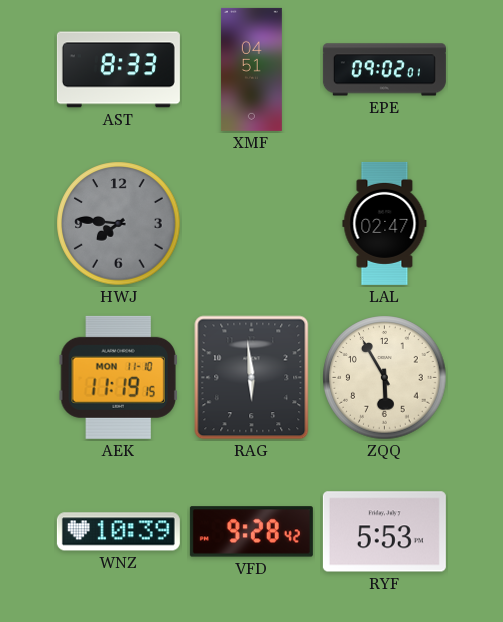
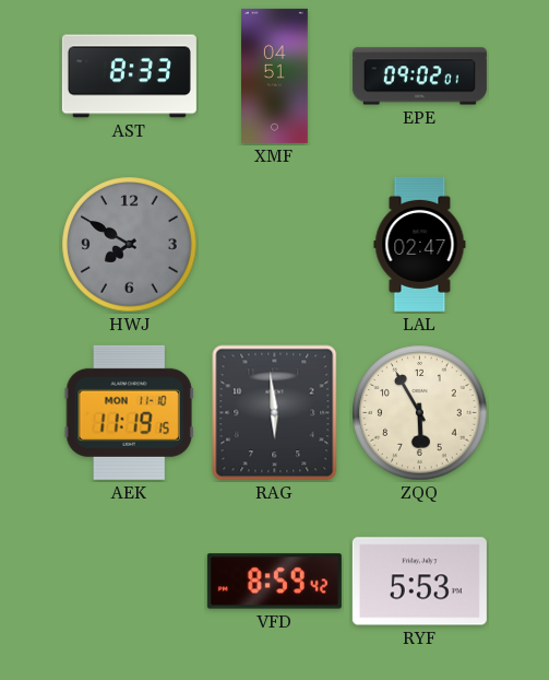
HWJ: 7:46 -> 7:50
WNZ: 10:39 -> none
VFD: 9:28 -> 8:59
